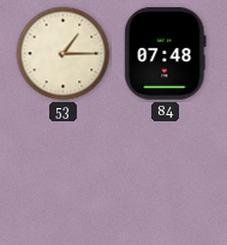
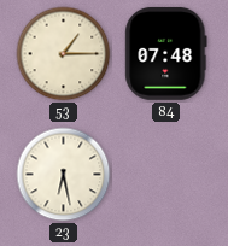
23: none -> 6:28
